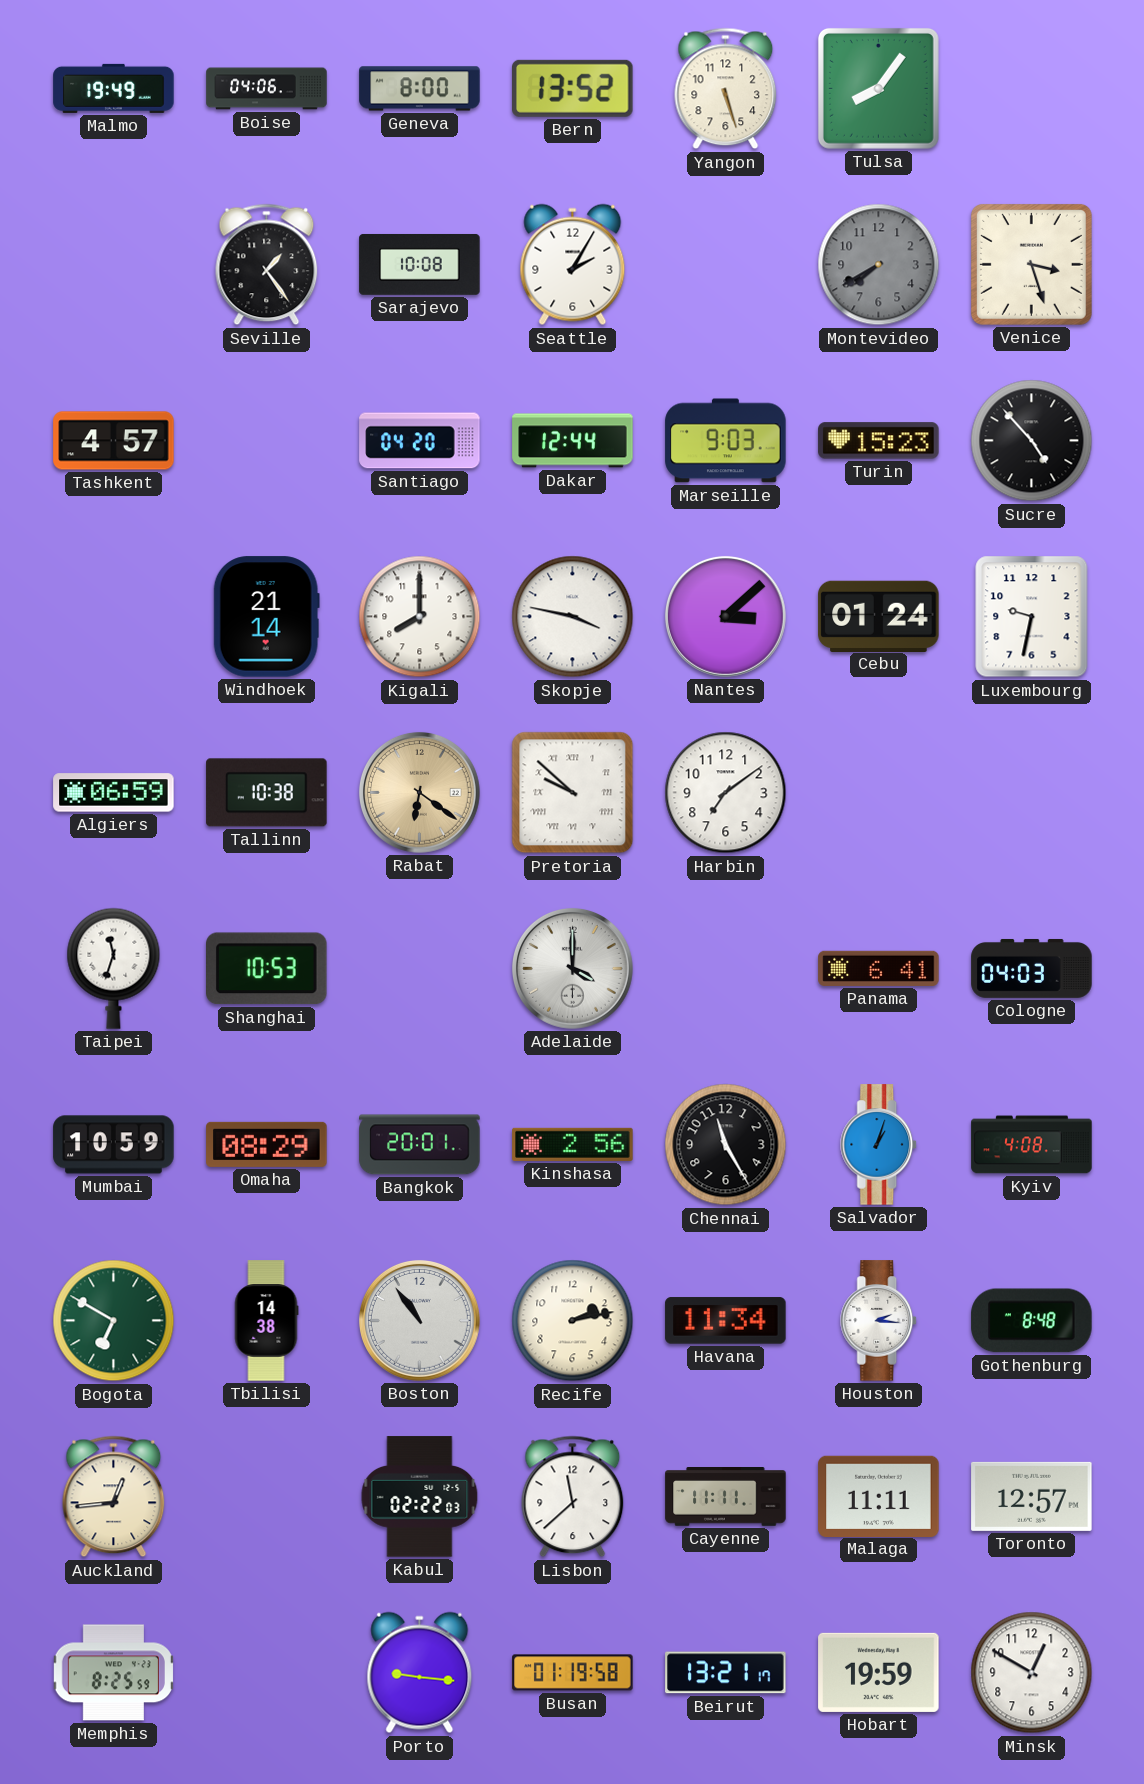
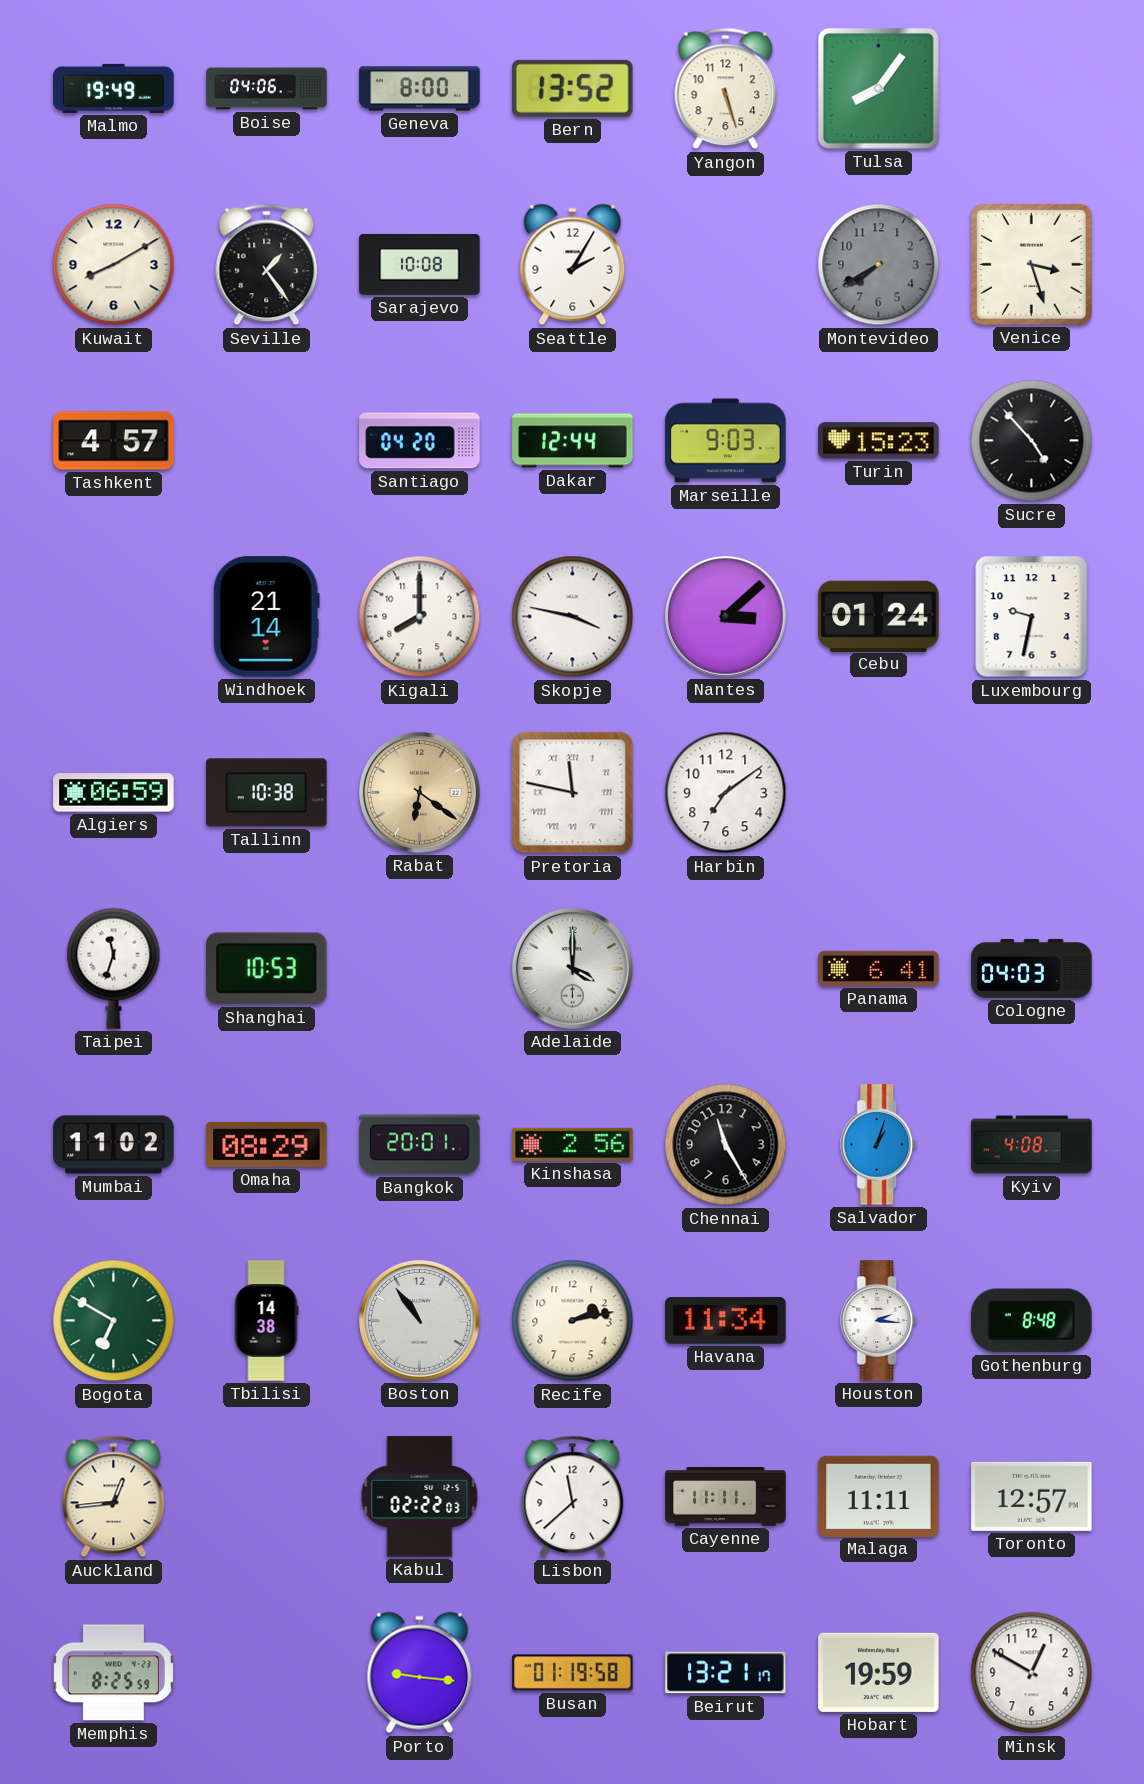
Kuwait: none -> 8:10
Pretoria: 9:52 -> 11:47
Mumbai: 10:59 -> 11:02
